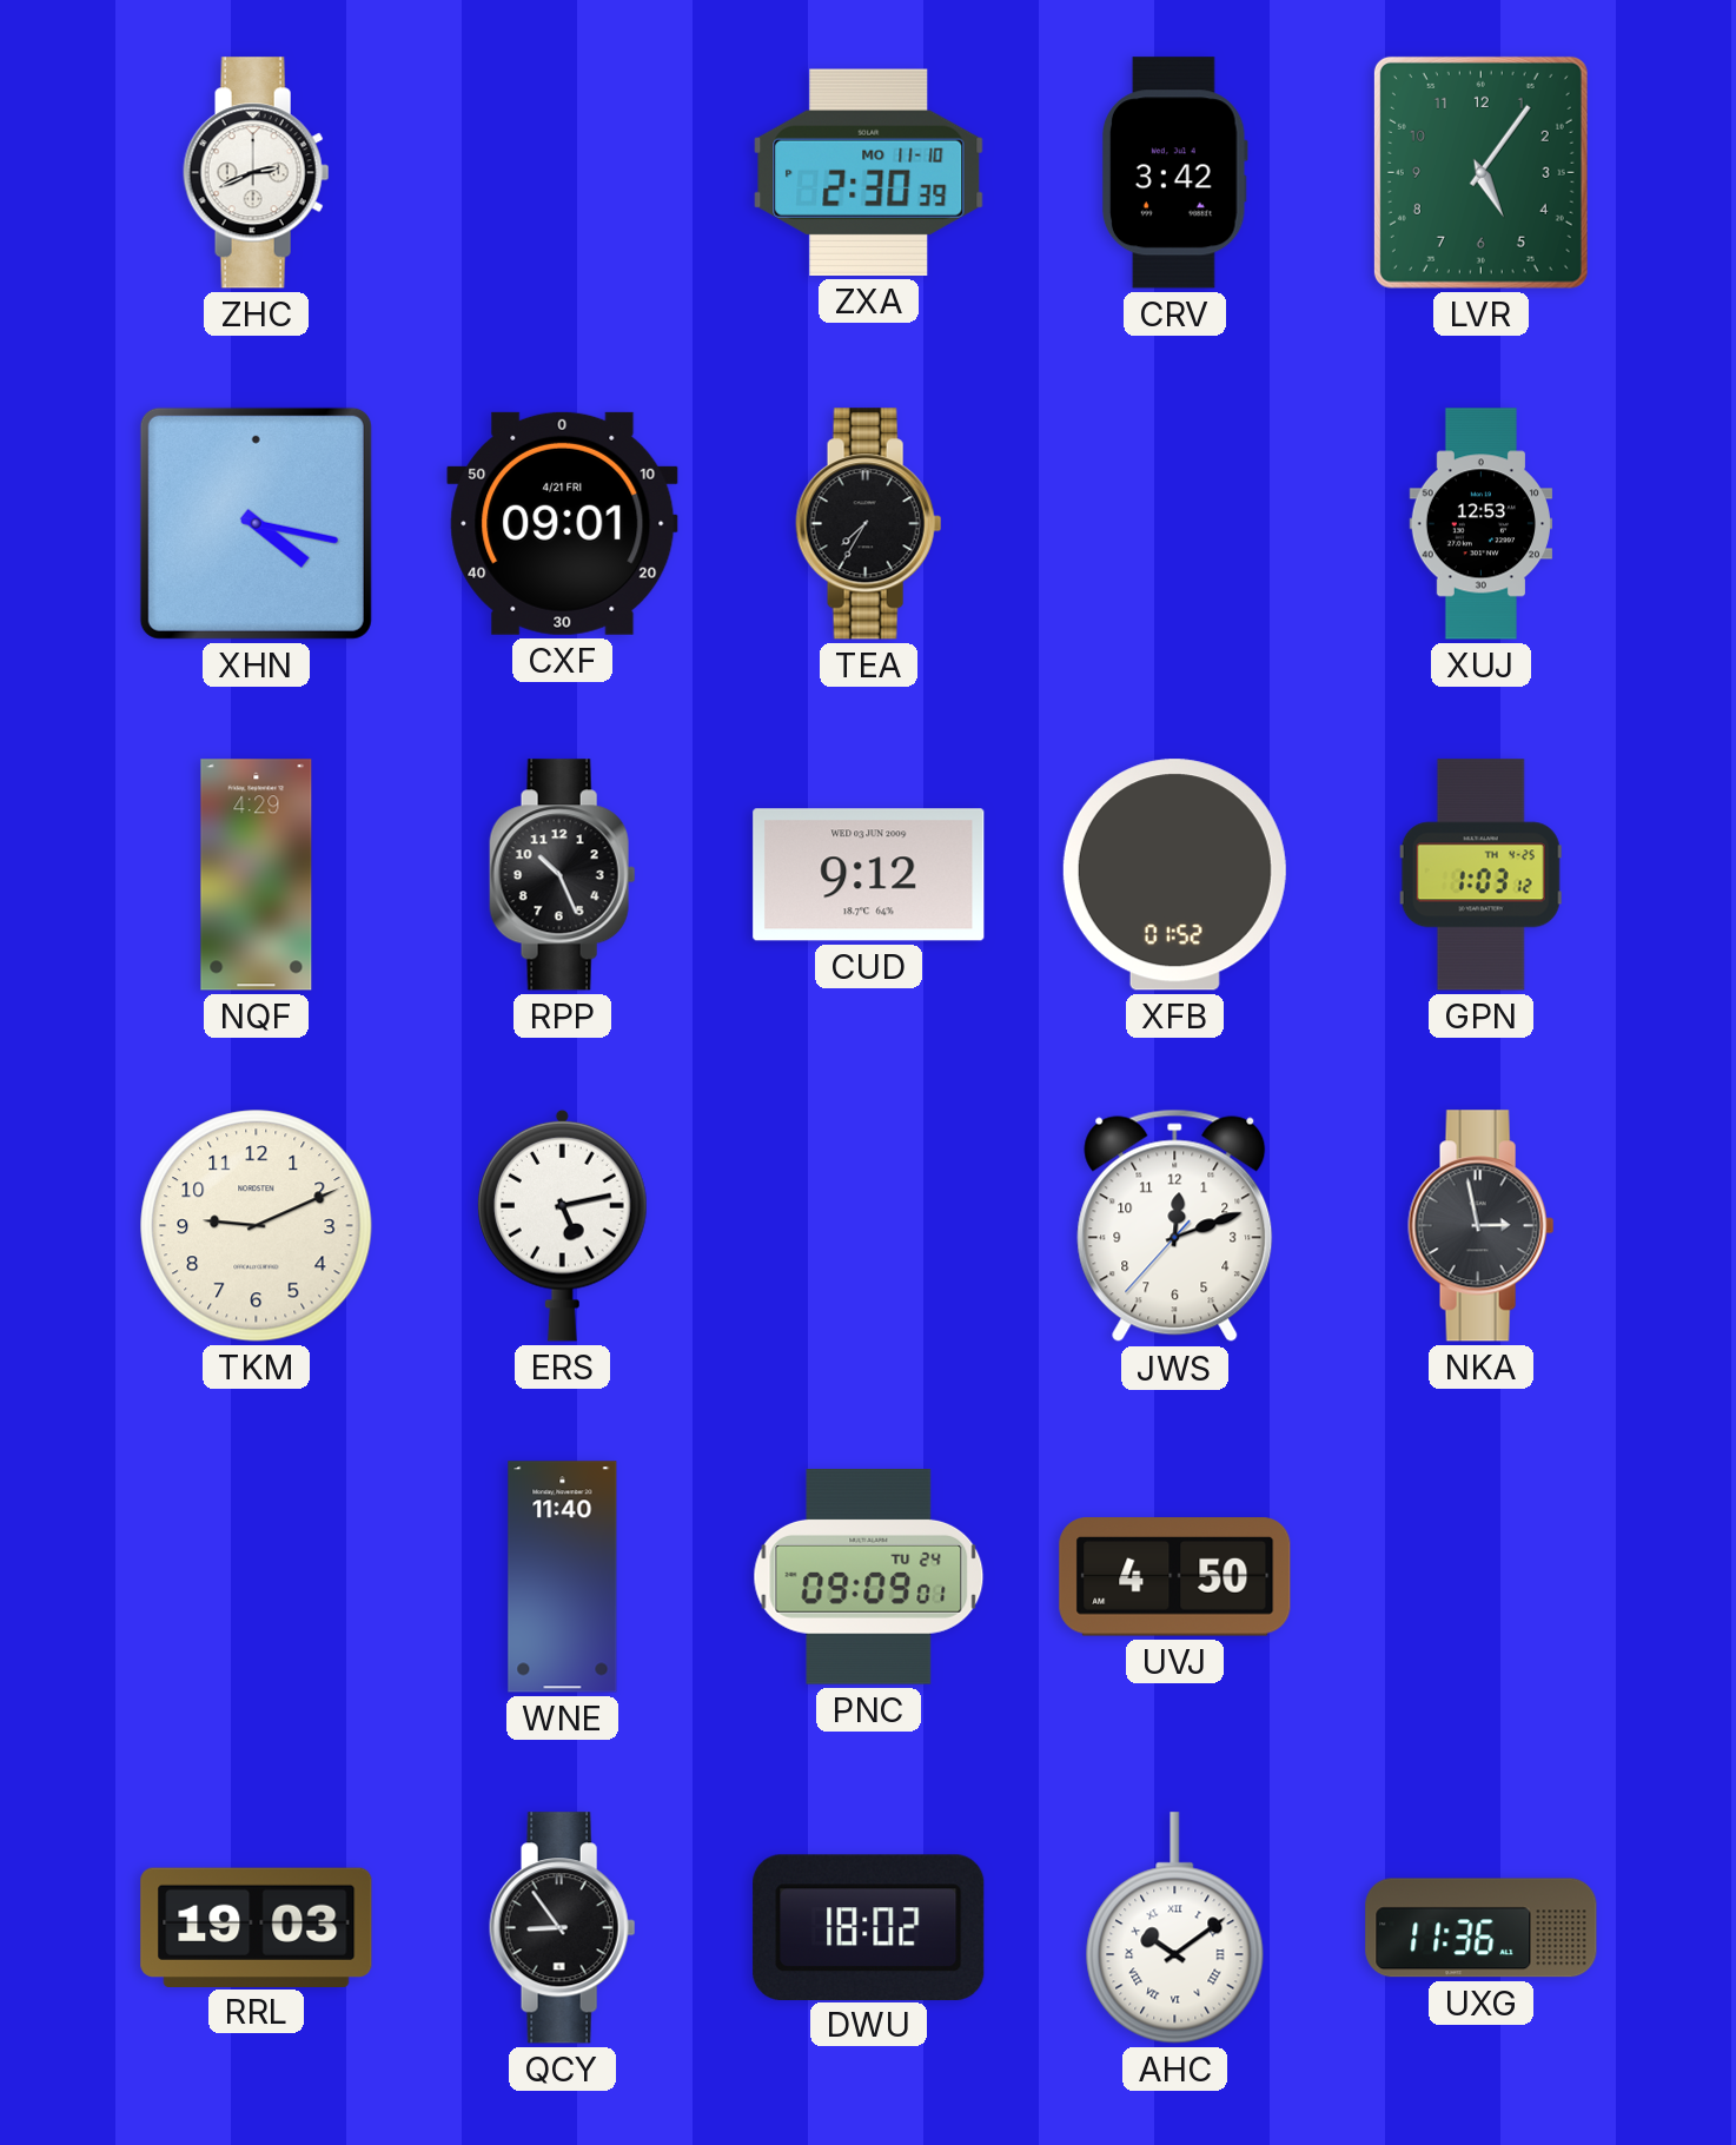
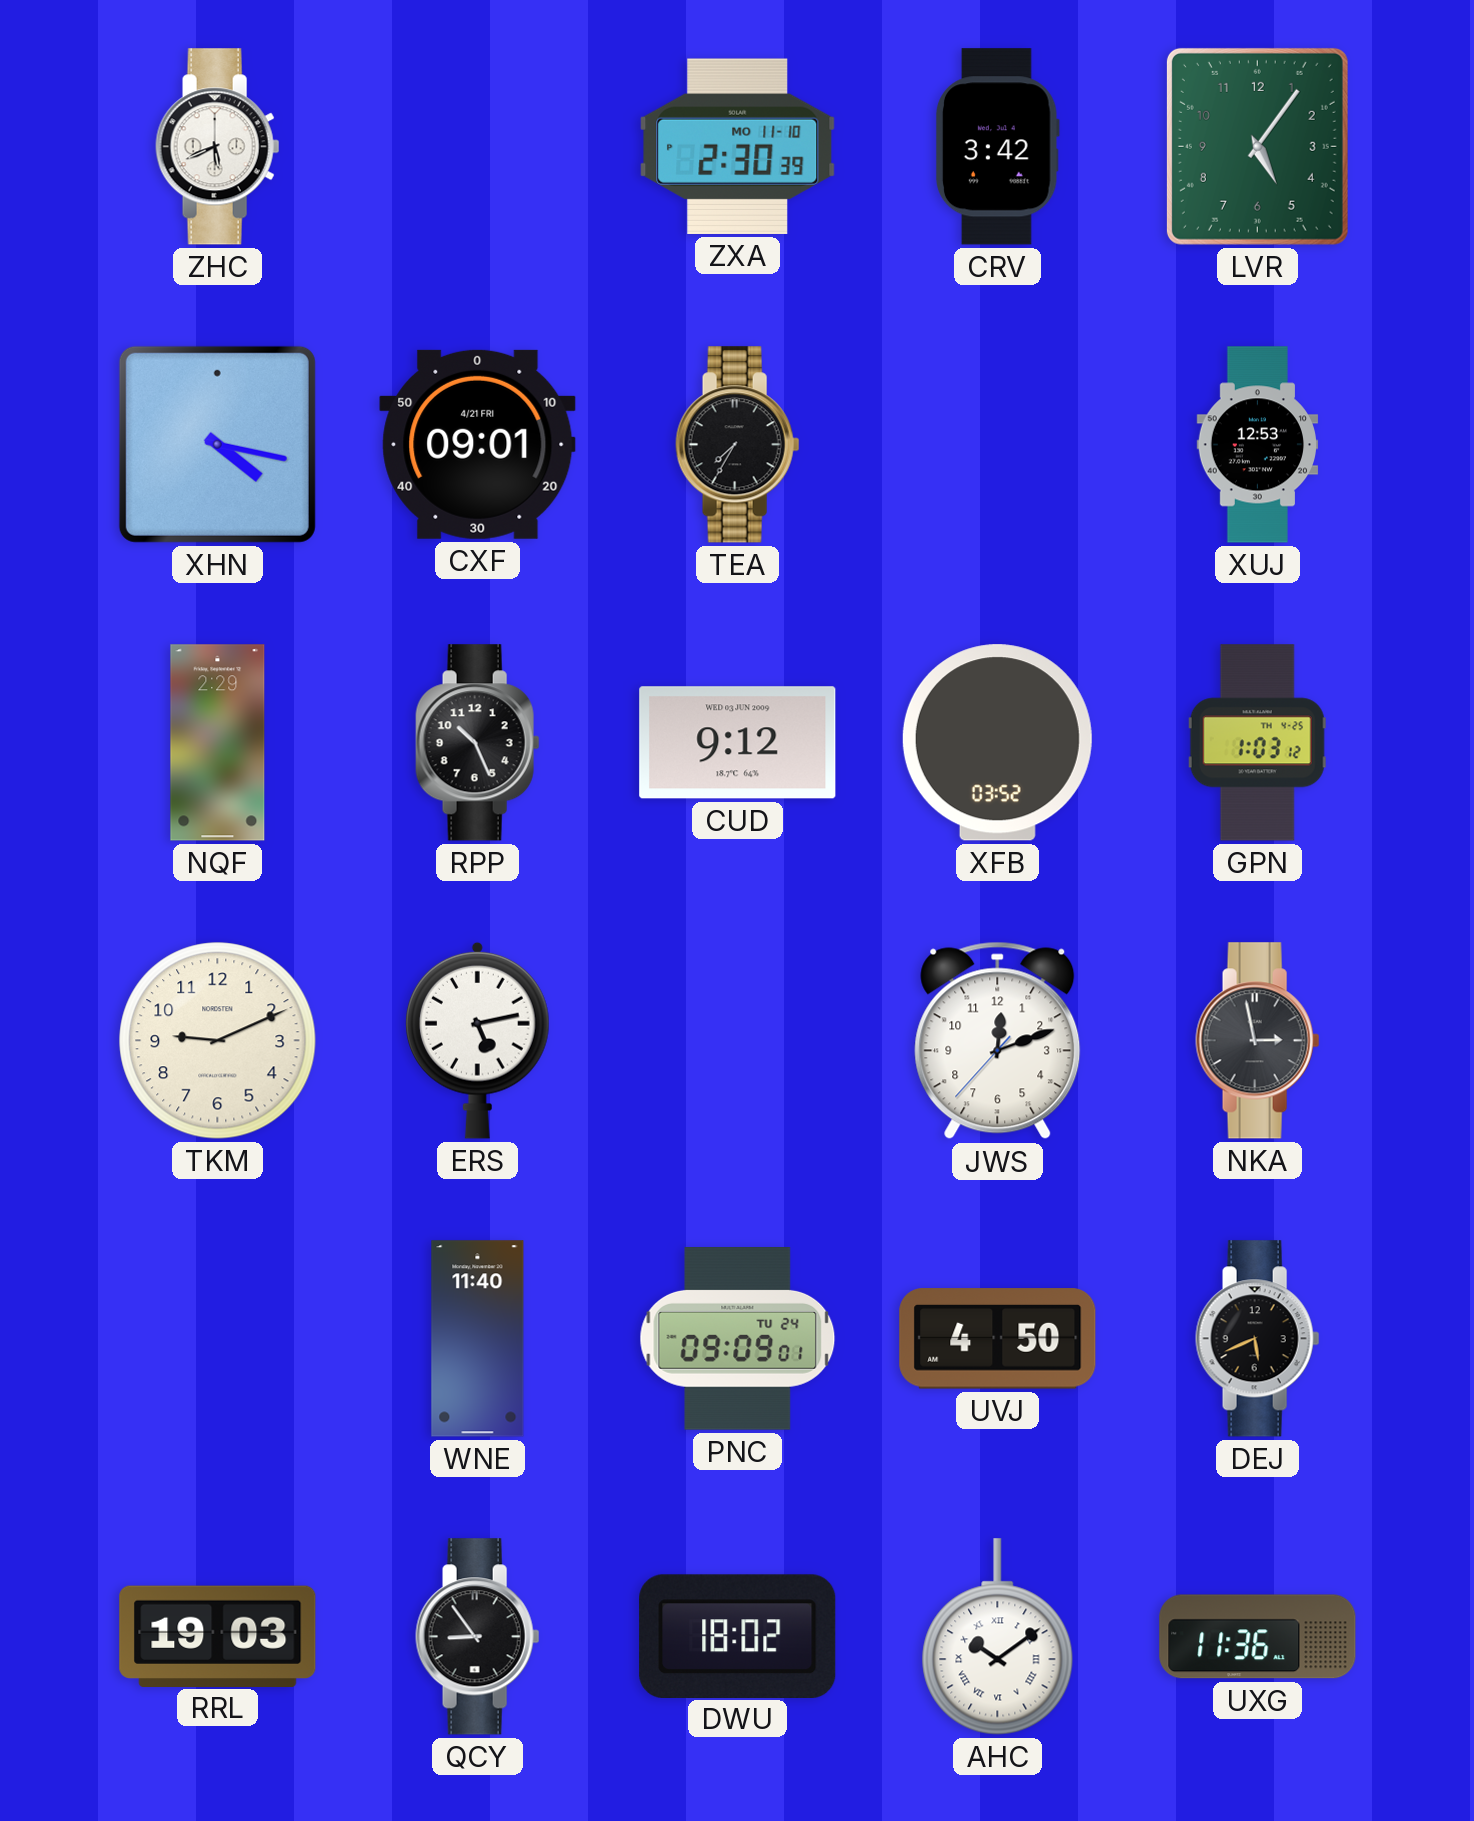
ZHC: 2:41 -> 5:41
NQF: 4:29 -> 2:29
XFB: 01:52 -> 03:52
DEJ: none -> 5:41
